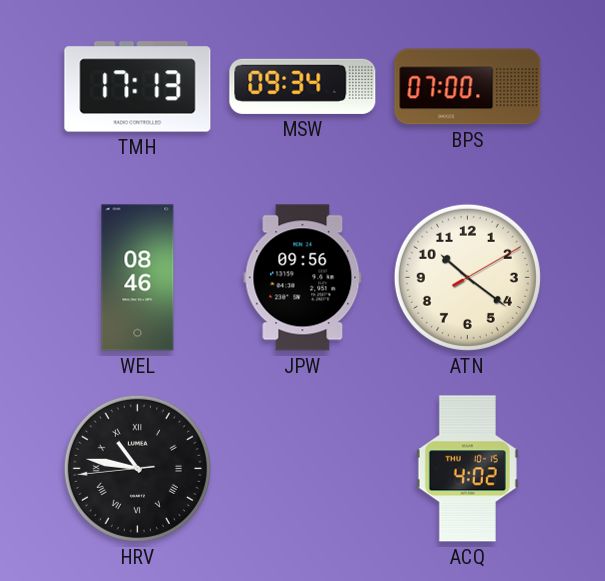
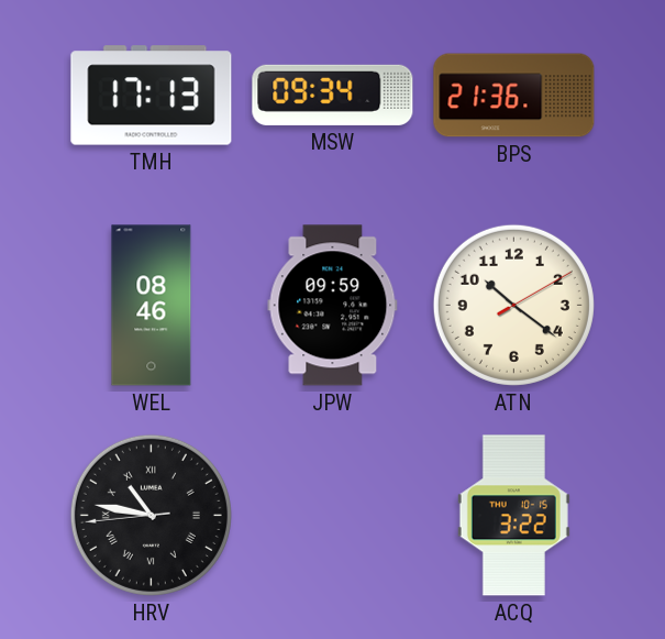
BPS: 07:00 -> 21:36
JPW: 09:56 -> 09:59
ACQ: 4:02 -> 3:22
